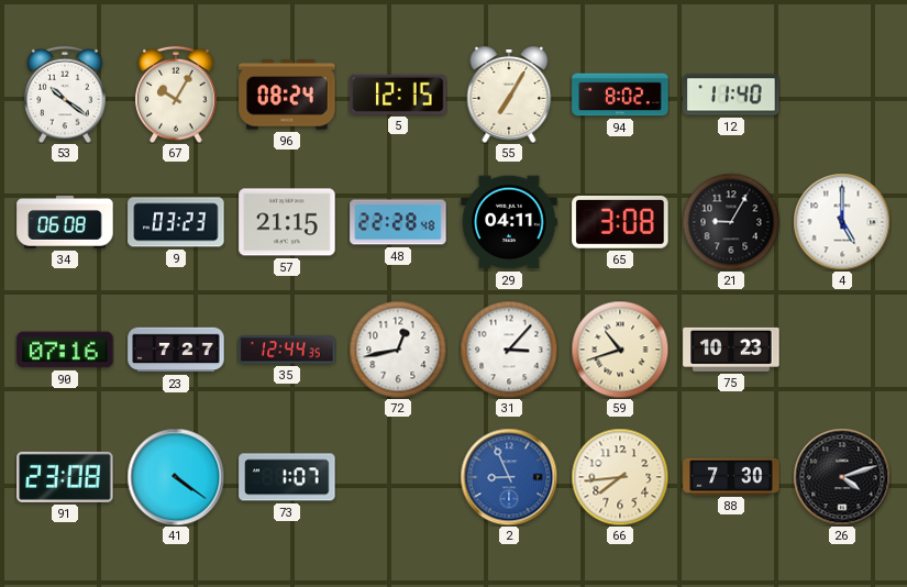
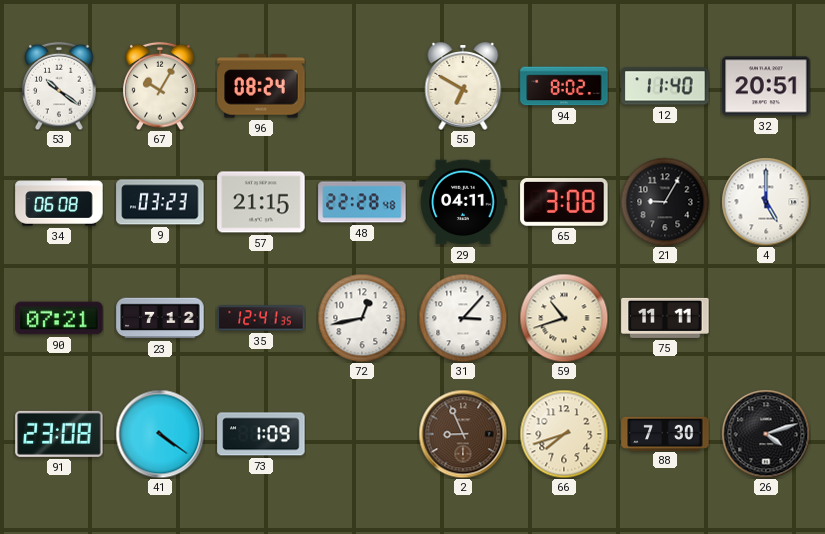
5: 12:15 -> none
55: 7:05 -> 6:50
32: none -> 20:51
90: 07:16 -> 07:21
23: 7:27 -> 7:12
35: 12:44 -> 12:41
75: 10:23 -> 11:11
73: 1:07 -> 1:09
2 dial: blue -> brown
66: 7:44 -> 7:42
